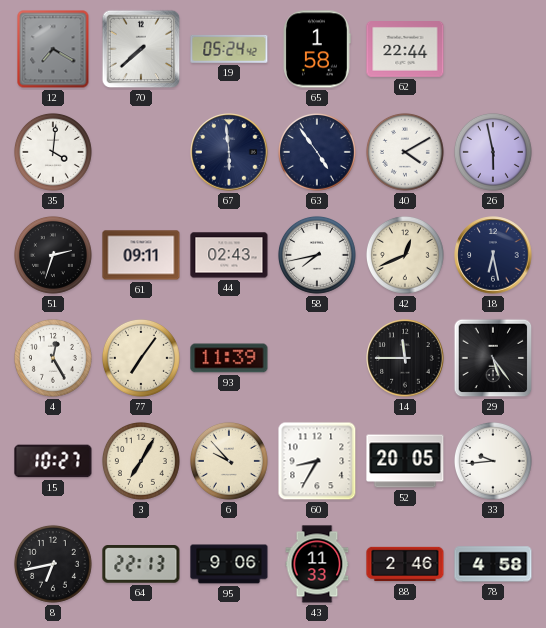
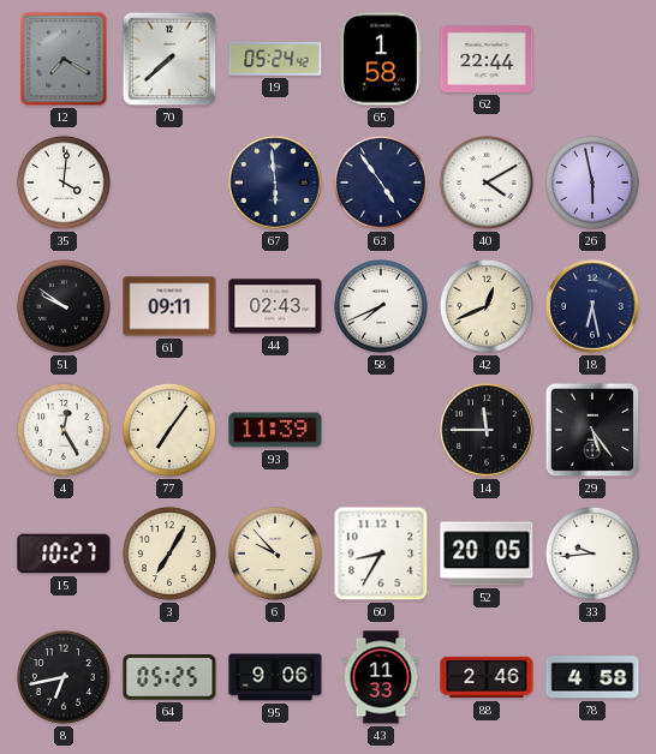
51: 2:33 -> 9:51
58: 7:43 -> 7:41
64: 22:13 -> 05:25
